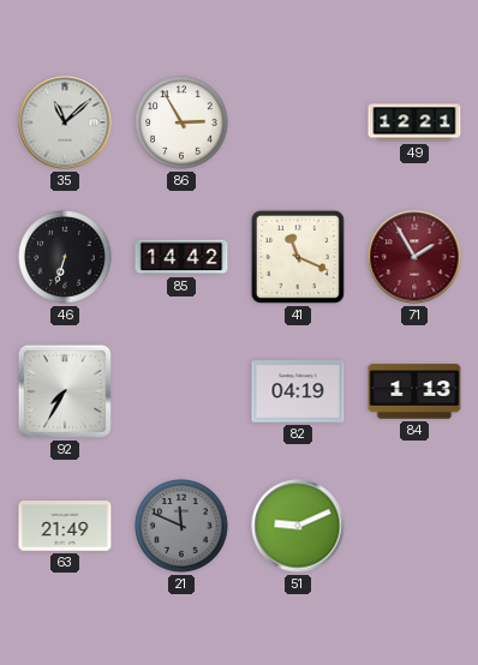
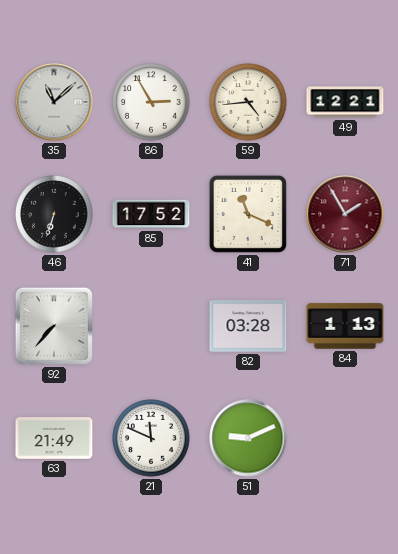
59: none -> 4:44
85: 14:42 -> 17:52
92: 7:35 -> 7:37
82: 04:19 -> 03:28
21 dial: grey -> white
